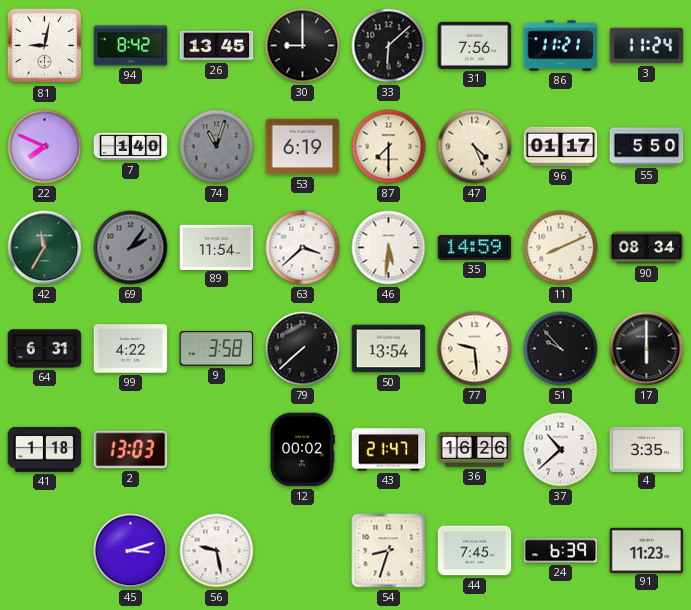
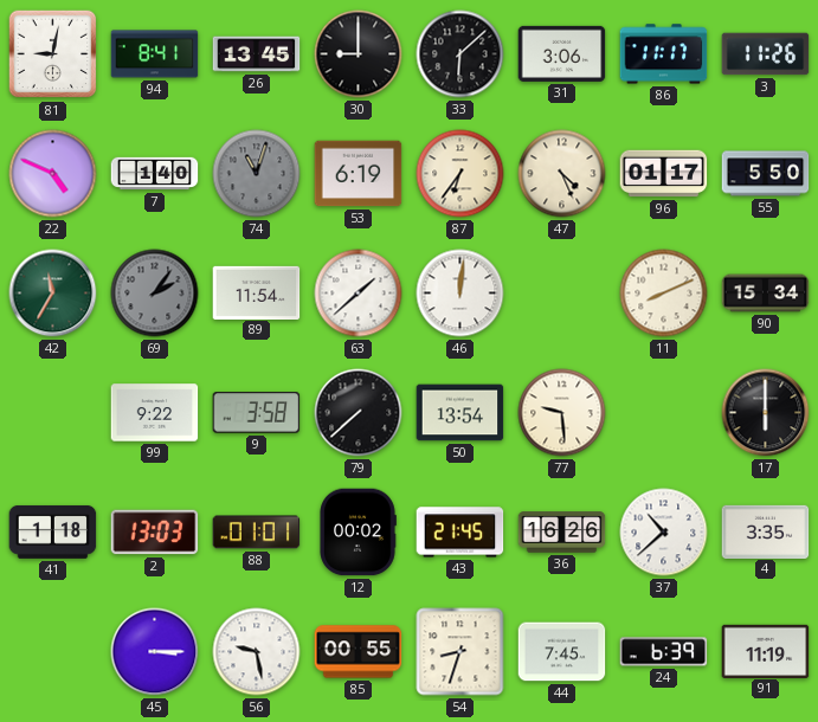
94: 8:42 -> 8:41
31: 7:56 -> 3:06
86: 11:21 -> 11:17
3: 11:24 -> 11:26
22: 7:49 -> 4:49
87: 7:30 -> 6:36
63: 3:38 -> 1:38
46: 5:31 -> 12:01
35: 14:59 -> none
90: 08:34 -> 15:34
64: 6:31 -> none
99: 4:22 -> 9:22
51: 9:53 -> none
88: none -> 01:01
43: 21:47 -> 21:45
45: 3:12 -> 3:15
85: none -> 00:55
91: 11:23 -> 11:19
